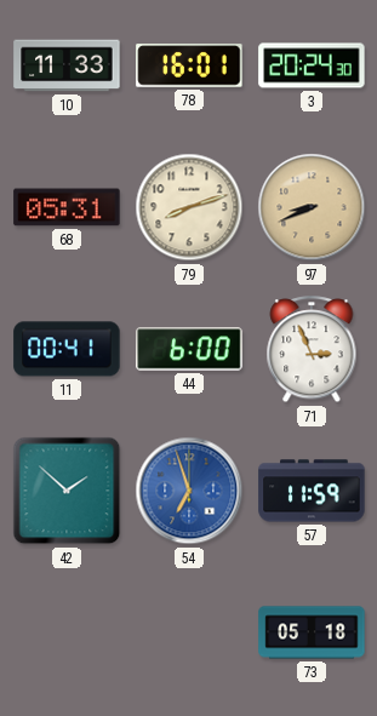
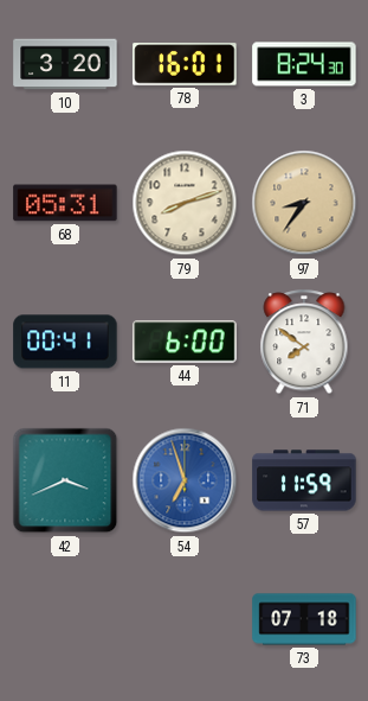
10: 11:33 -> 3:20
3: 20:24 -> 8:24
97: 8:41 -> 8:36
71: 2:56 -> 7:51
42: 1:52 -> 3:41
73: 05:18 -> 07:18
